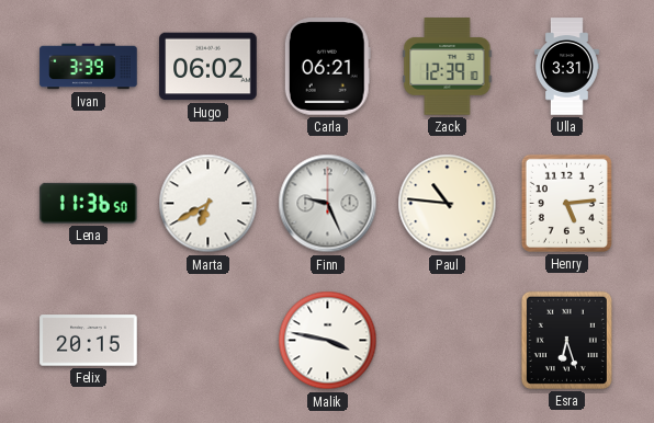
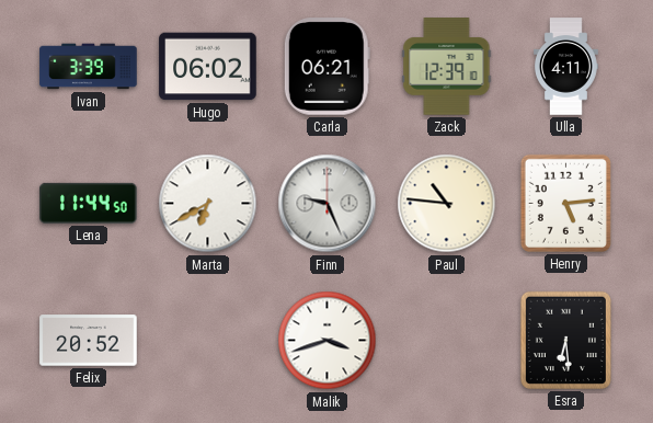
Ulla: 3:31 -> 4:11
Lena: 11:36 -> 11:44
Felix: 20:15 -> 20:52
Malik: 3:47 -> 3:42
Esra: 6:27 -> 6:29
